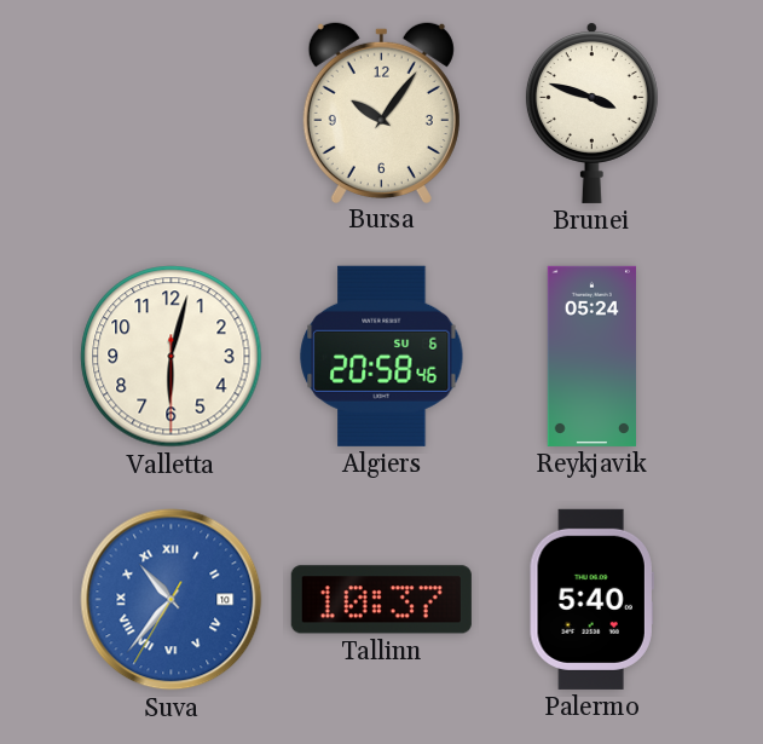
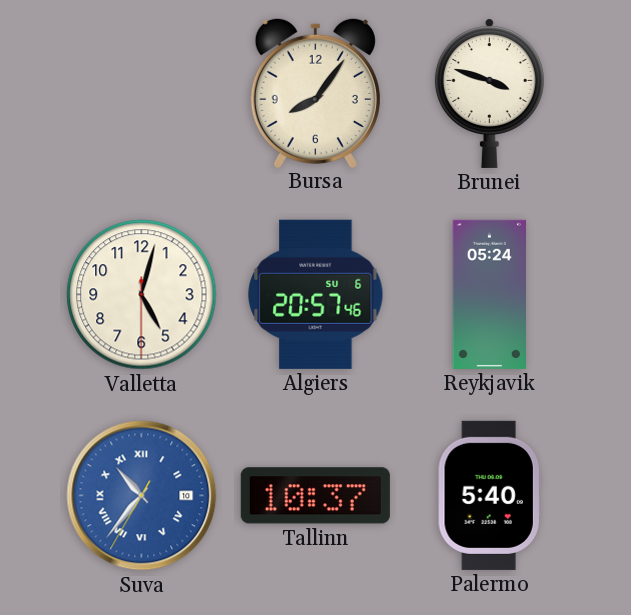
Bursa: 10:06 -> 8:06
Valletta: 6:02 -> 5:02
Algiers: 20:58 -> 20:57
